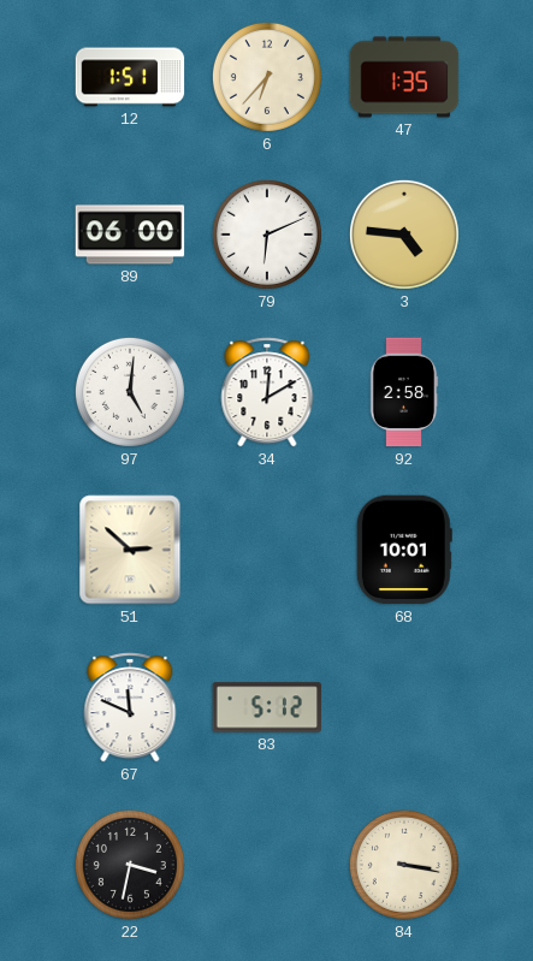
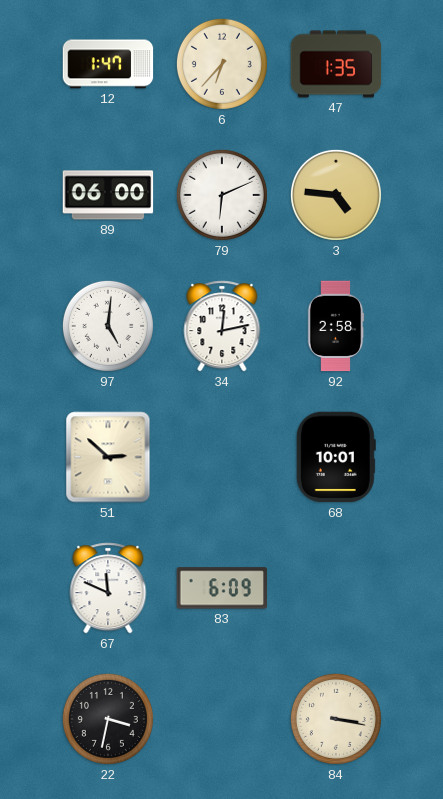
12: 1:51 -> 1:47
34: 12:10 -> 12:13
83: 5:12 -> 6:09
